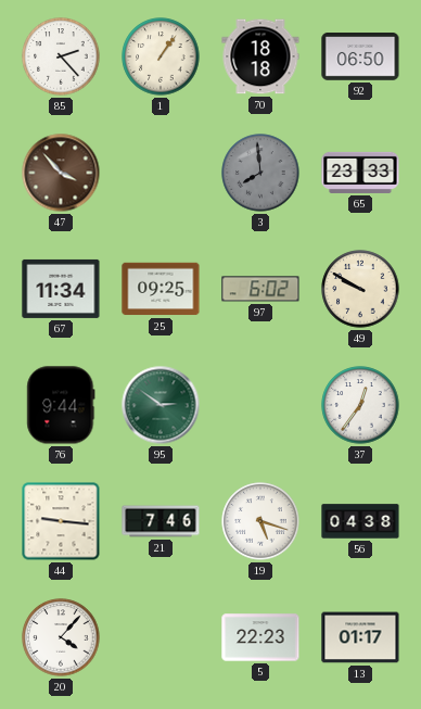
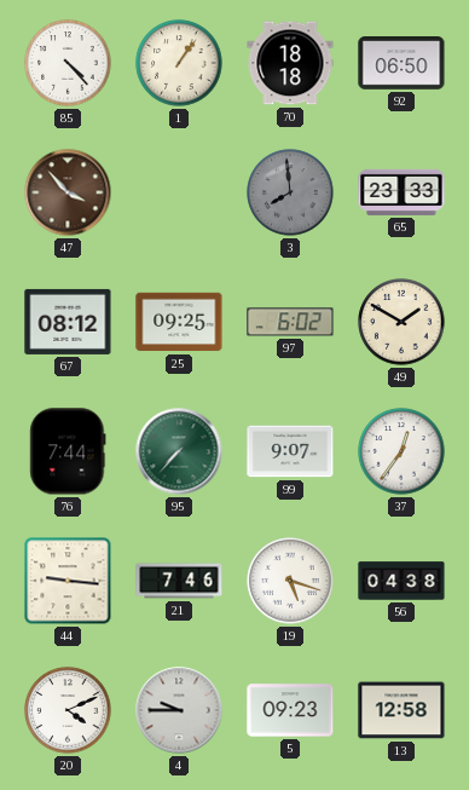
85: 2:23 -> 4:23
67: 11:34 -> 08:12
49: 9:50 -> 1:50
76: 9:44 -> 7:44
95: 2:51 -> 7:37
99: none -> 9:07
20: 4:07 -> 4:11
4: none -> 9:45
5: 22:23 -> 09:23
13: 01:17 -> 12:58
